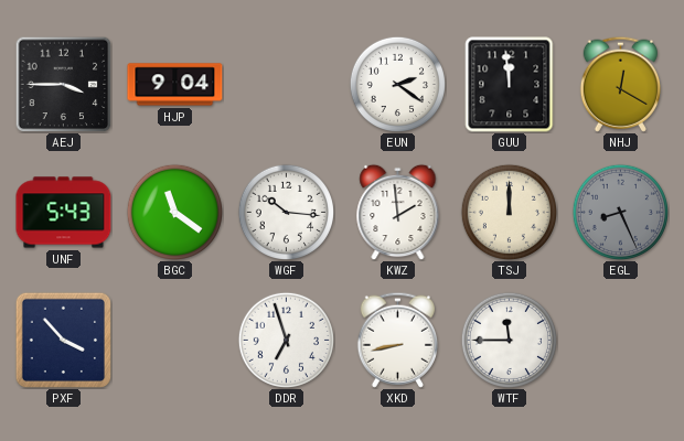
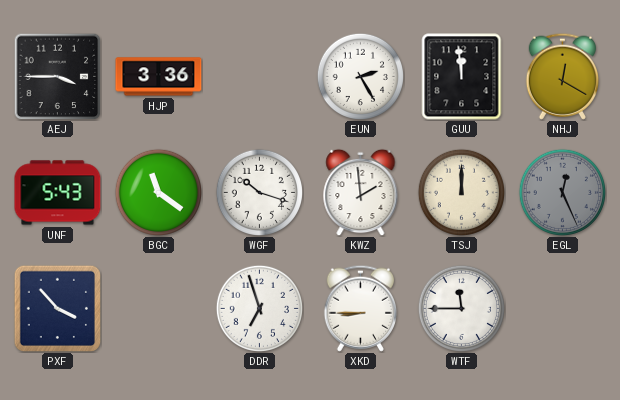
HJP: 9:04 -> 3:36
EUN: 2:21 -> 2:25
WGF: 10:16 -> 10:18
EGL: 8:26 -> 12:26
XKD: 8:43 -> 8:45
